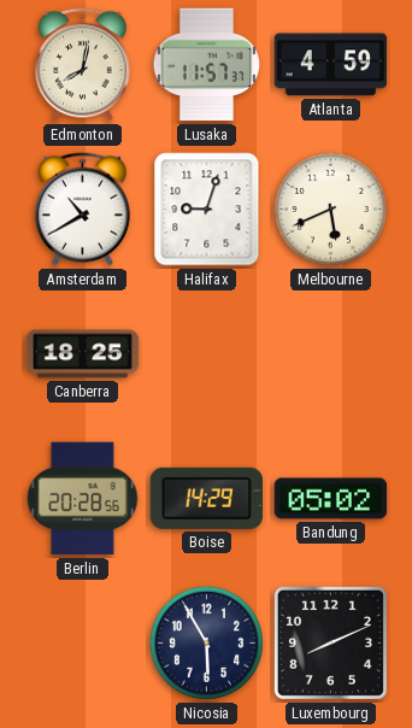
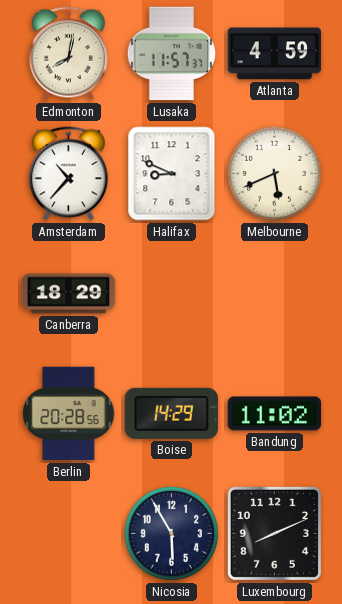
Amsterdam: 10:40 -> 10:37
Halifax: 9:03 -> 8:49
Canberra: 18:25 -> 18:29
Bandung: 05:02 -> 11:02
